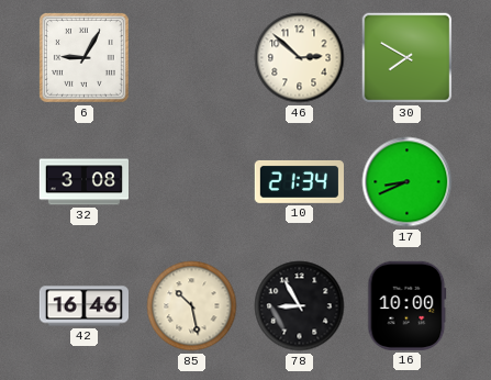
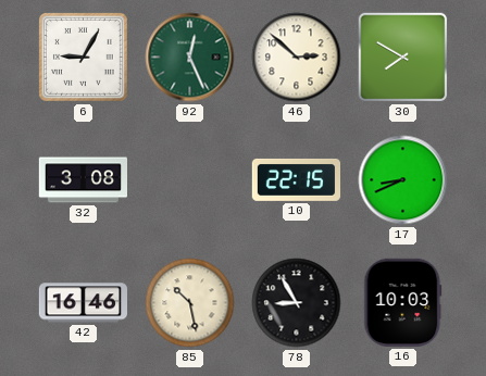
92: none -> 12:26
10: 21:34 -> 22:15
16: 10:00 -> 10:03
